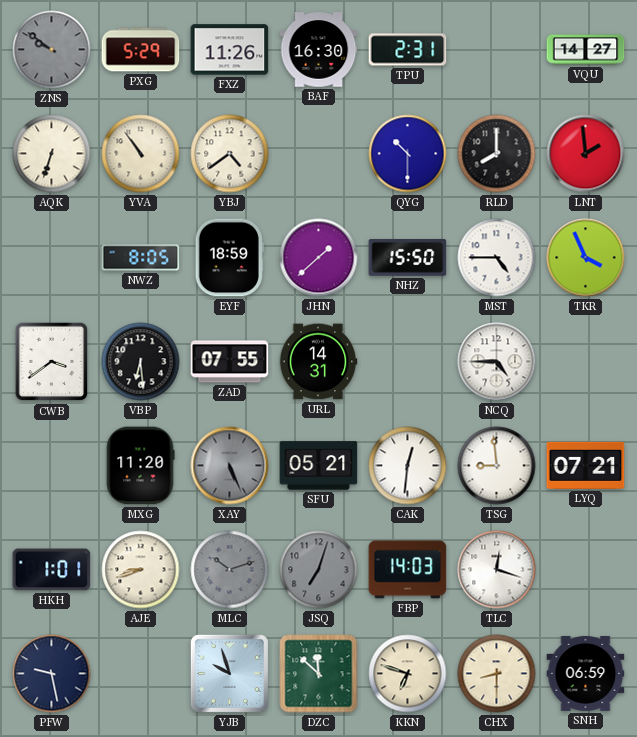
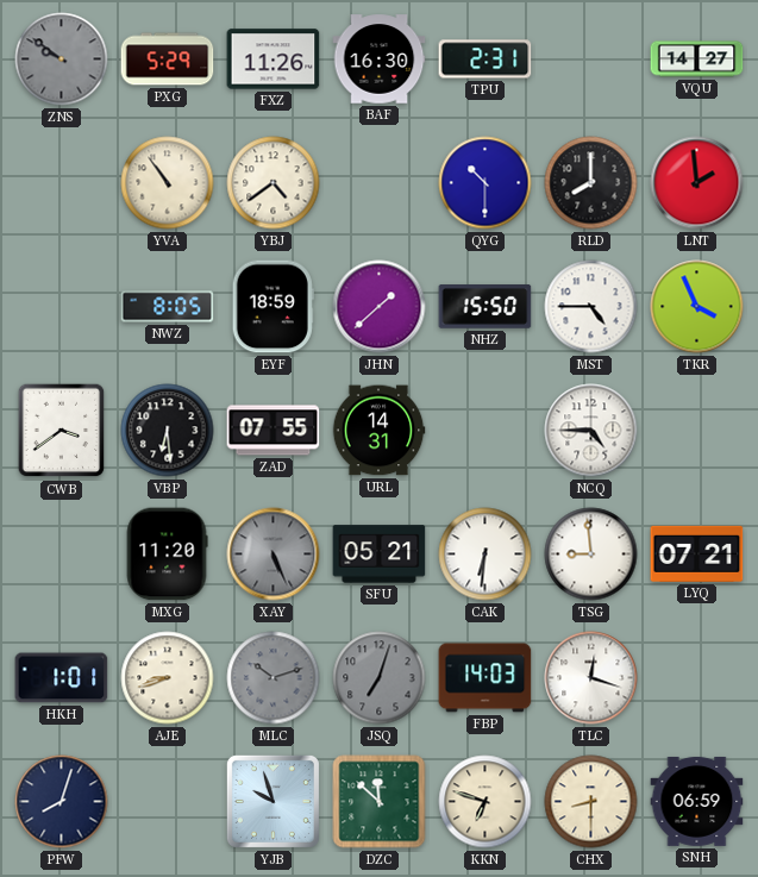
AQK: 6:33 -> none
CAK: 12:31 -> 6:31
PFW: 9:28 -> 8:03
